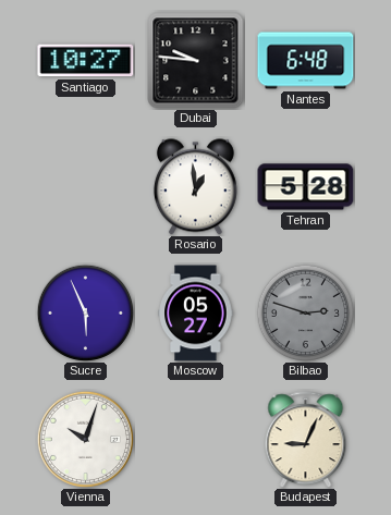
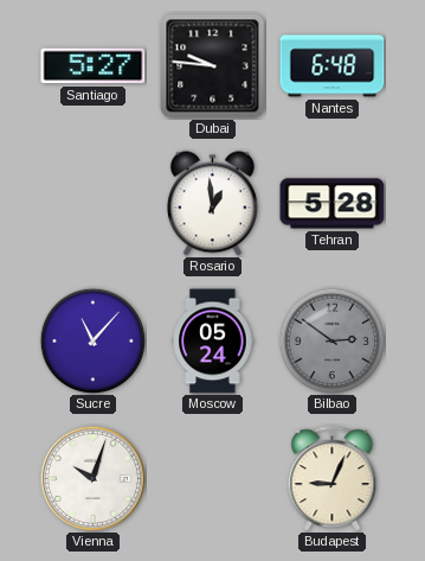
Santiago: 10:27 -> 5:27
Sucre: 5:56 -> 11:07
Moscow: 05:27 -> 05:24
Bilbao: 2:48 -> 2:51
